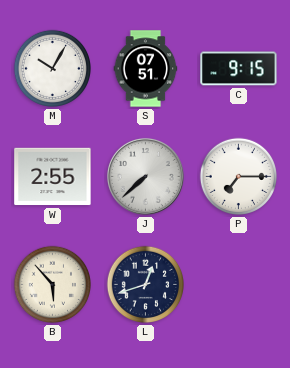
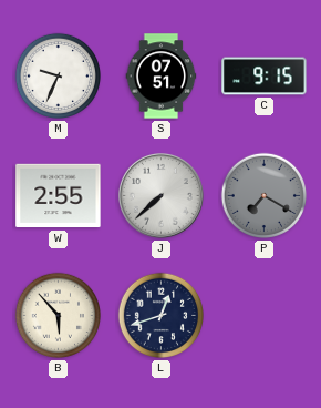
M: 10:05 -> 9:34
P: 7:15 -> 7:20
P dial: white -> grey
